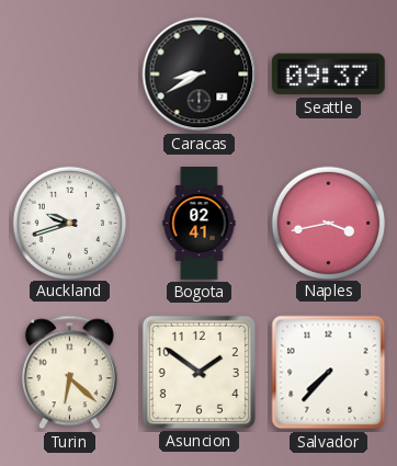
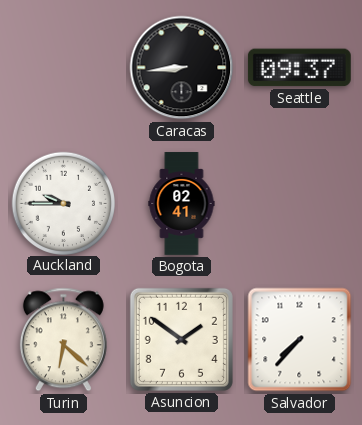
Caracas: 8:40 -> 8:44
Auckland: 9:42 -> 9:45
Naples: 3:43 -> none
